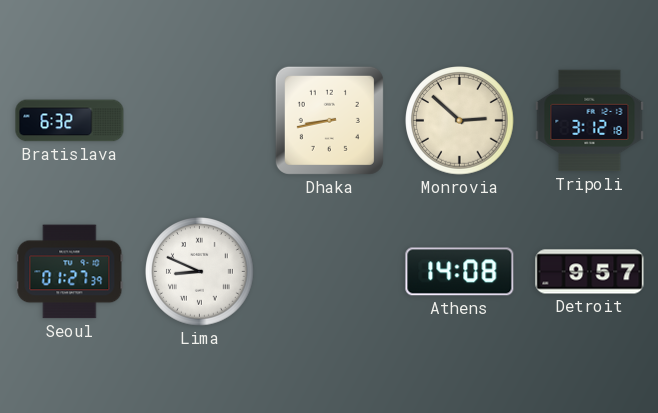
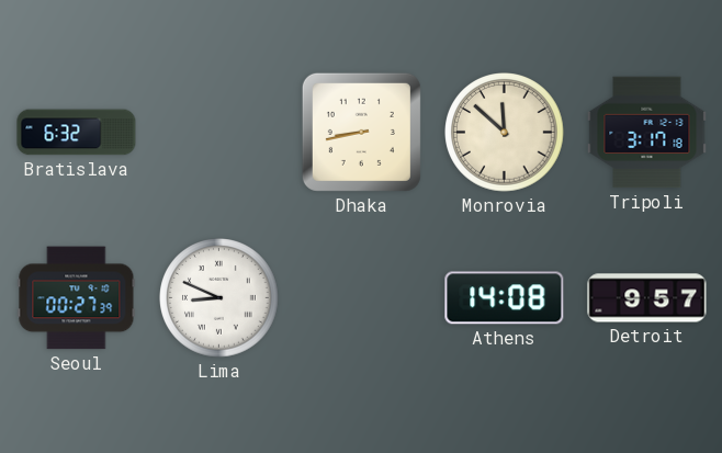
Monrovia: 2:52 -> 11:52
Tripoli: 3:12 -> 3:17
Seoul: 01:27 -> 00:27
